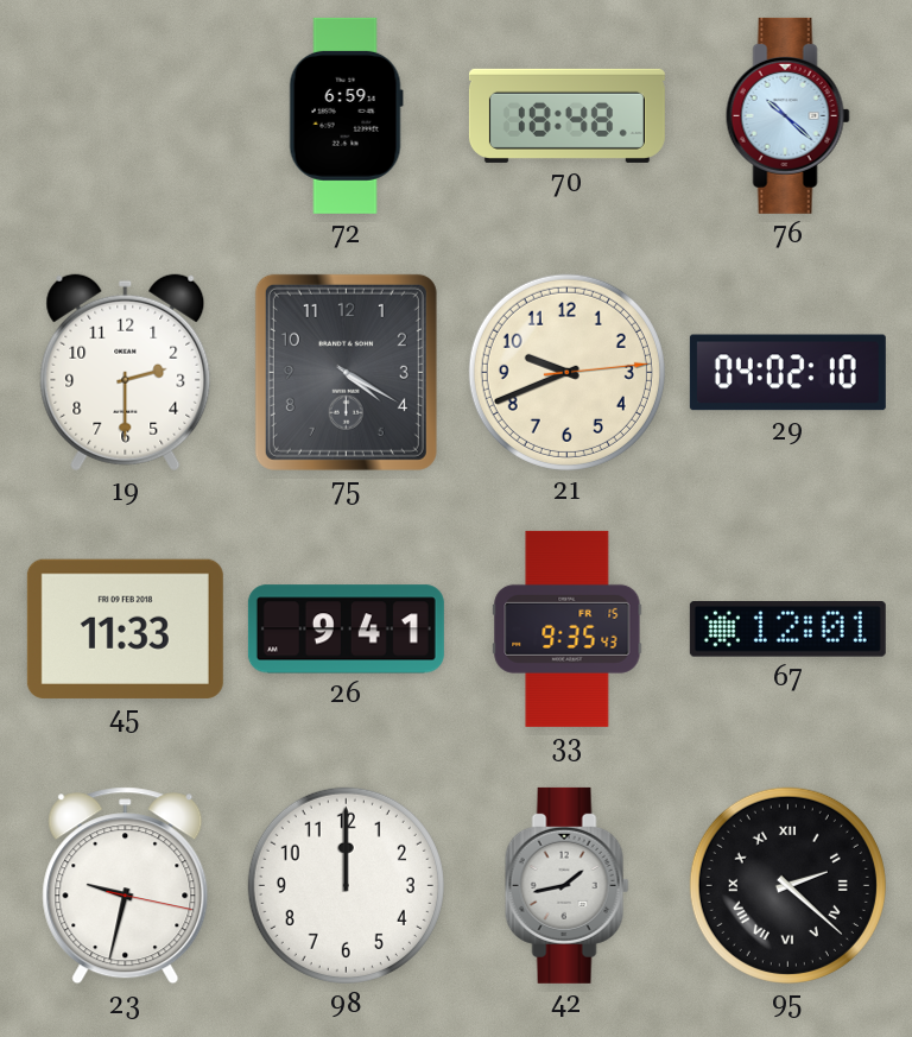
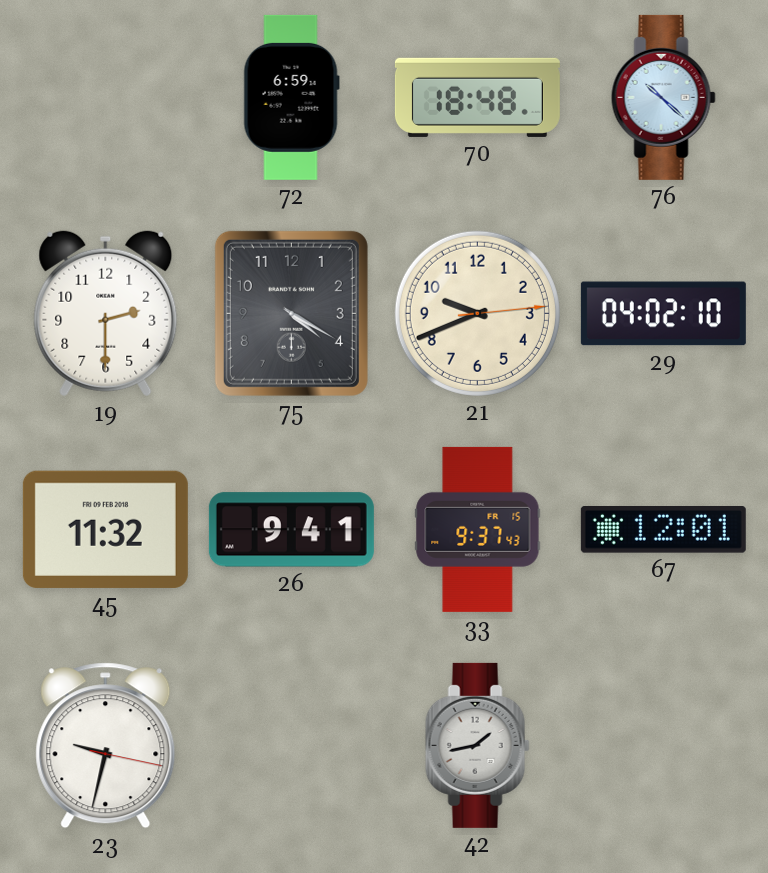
45: 11:33 -> 11:32
33: 9:35 -> 9:37
98: 12:00 -> none
95: 2:22 -> none
